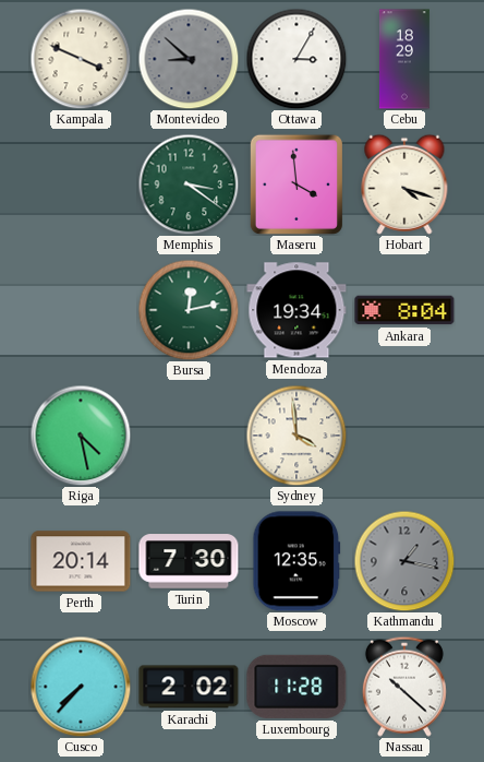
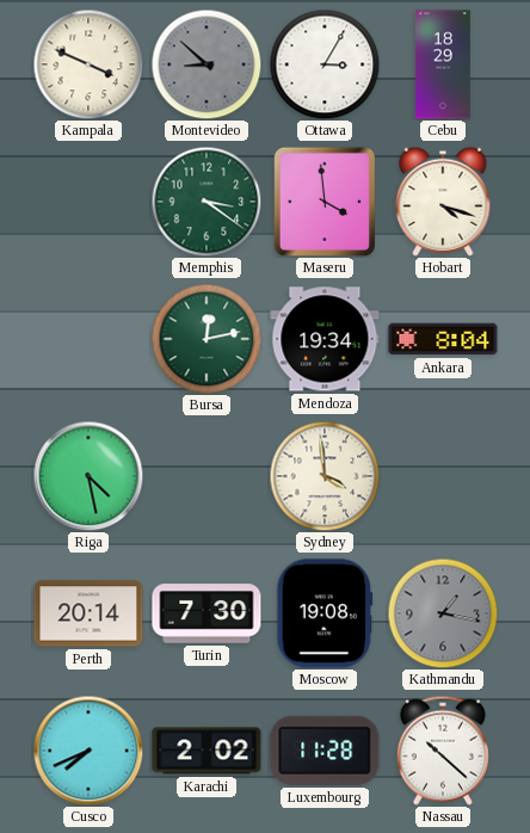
Moscow: 12:35 -> 19:08
Cusco: 7:37 -> 7:41
